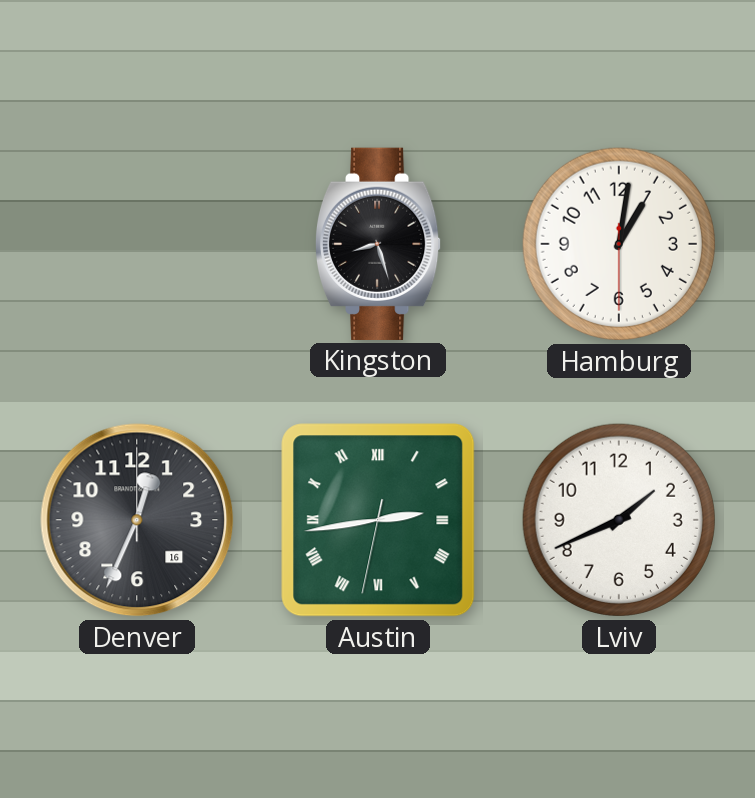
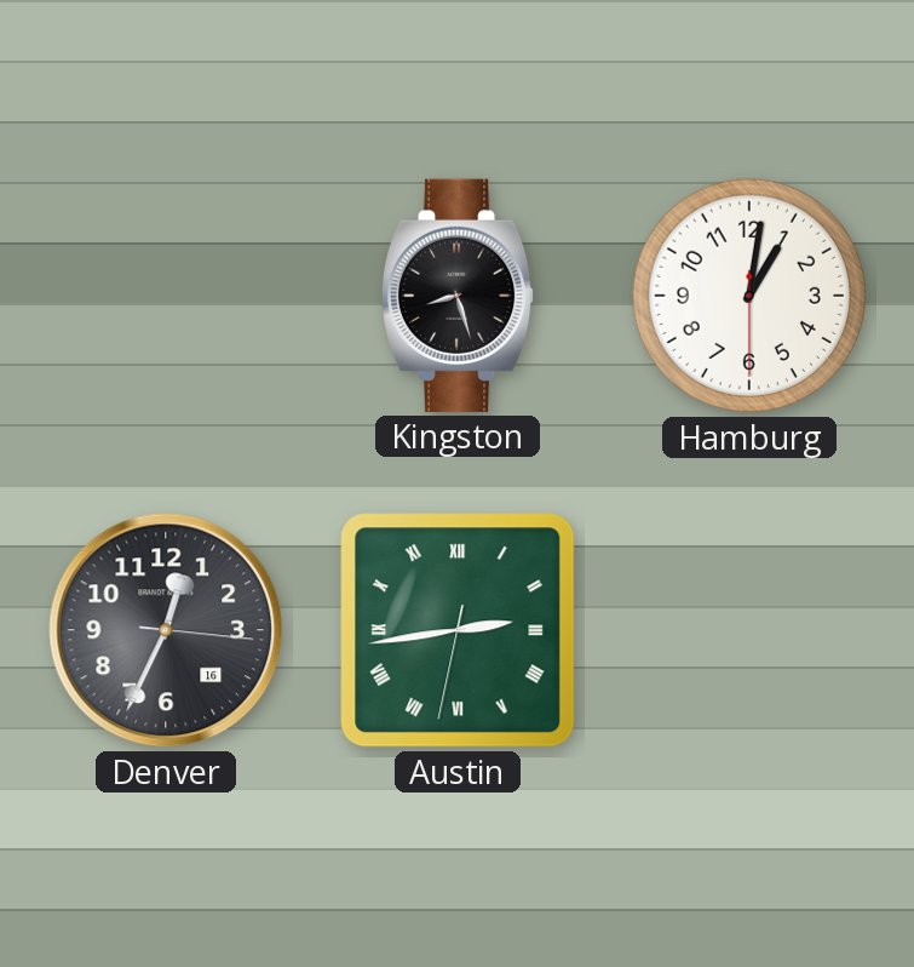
Denver: 12:34:00 -> 12:34:16
Lviv: 1:41 -> none
